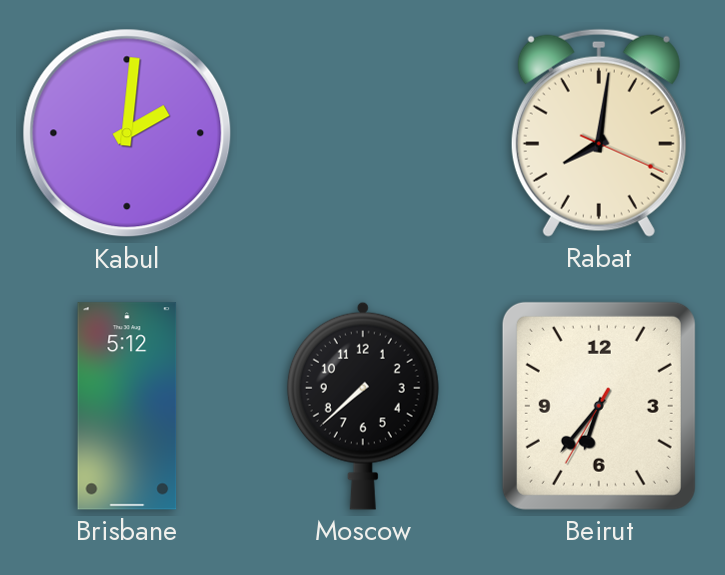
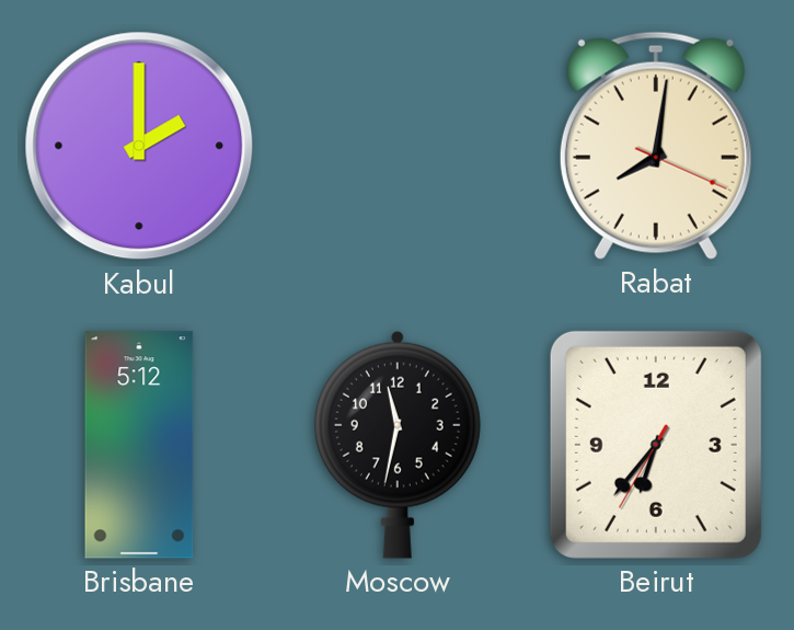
Kabul: 2:01 -> 2:00
Moscow: 7:38 -> 11:32
